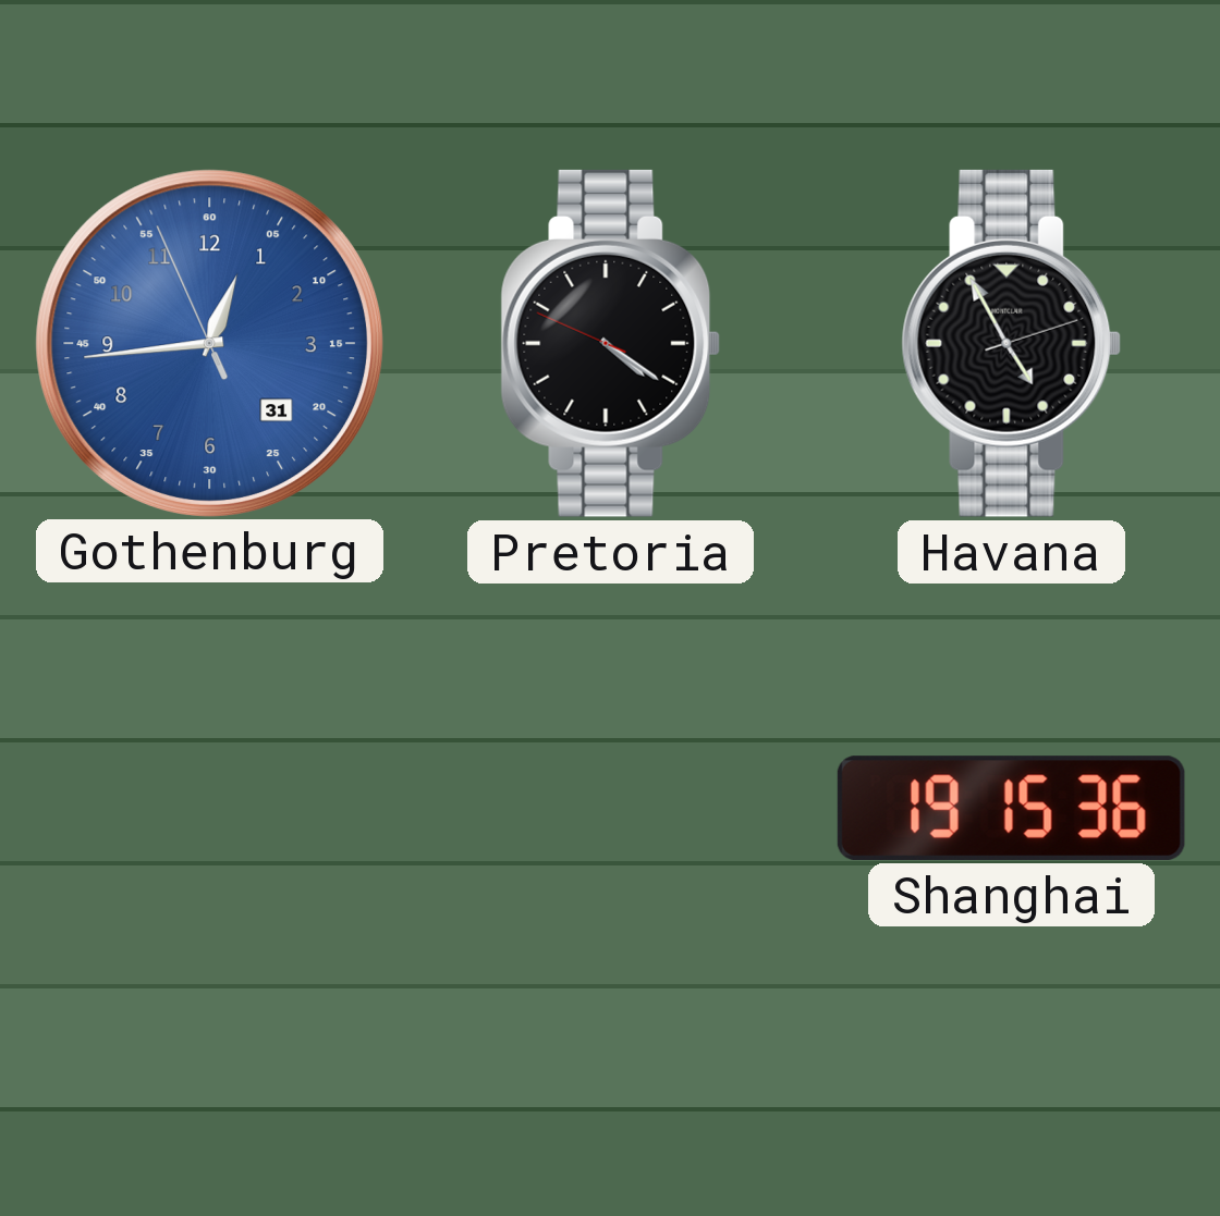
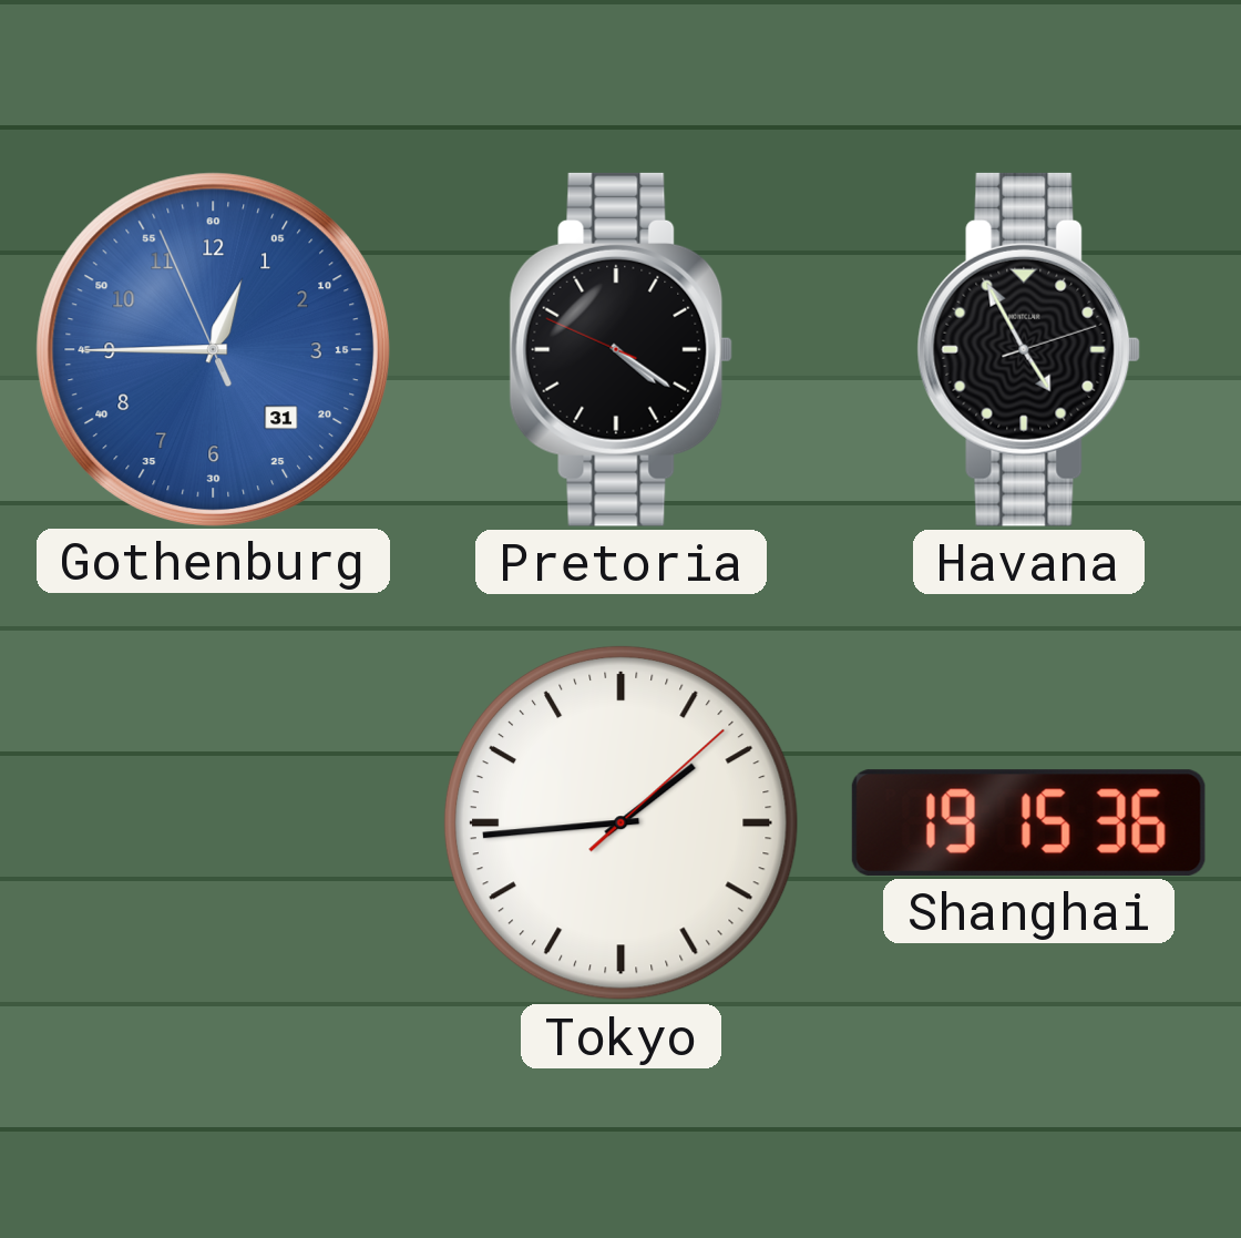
Gothenburg: 12:43 -> 12:44
Tokyo: none -> 1:44
